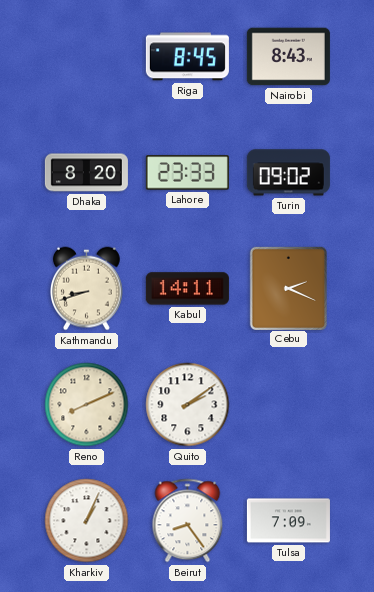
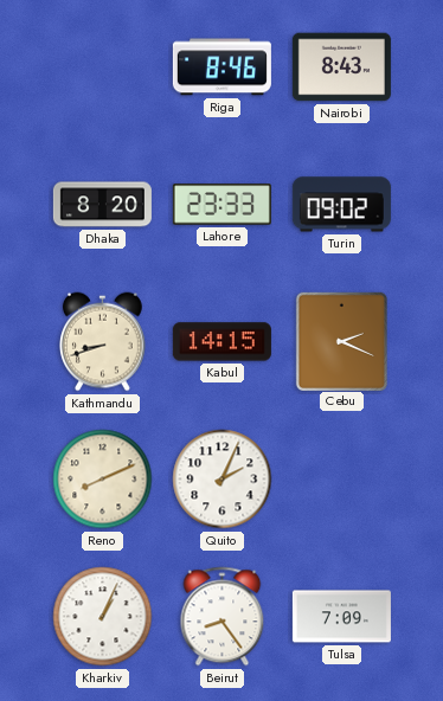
Riga: 8:45 -> 8:46
Kabul: 14:11 -> 14:15
Quito: 2:09 -> 2:04
